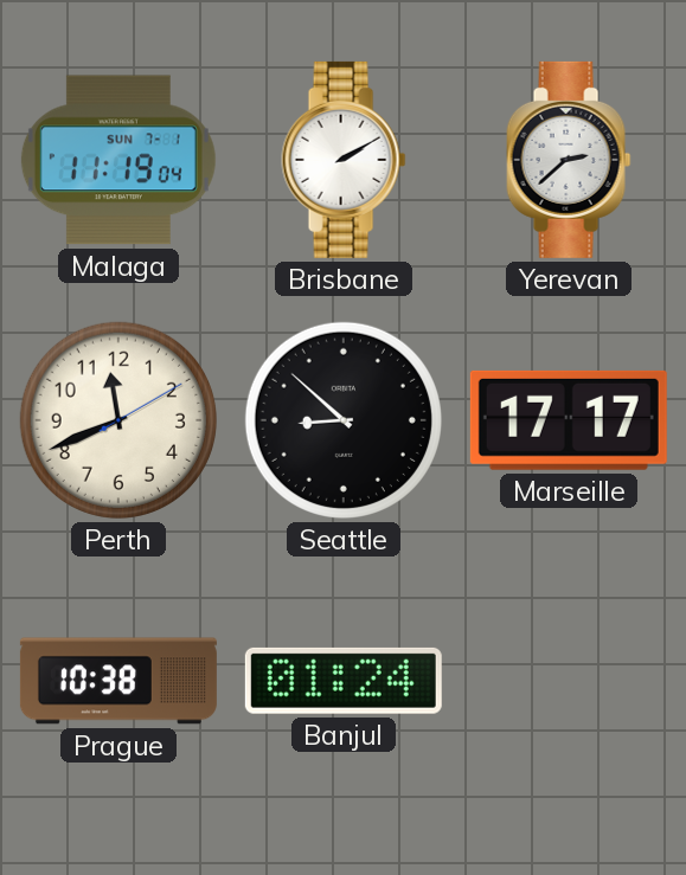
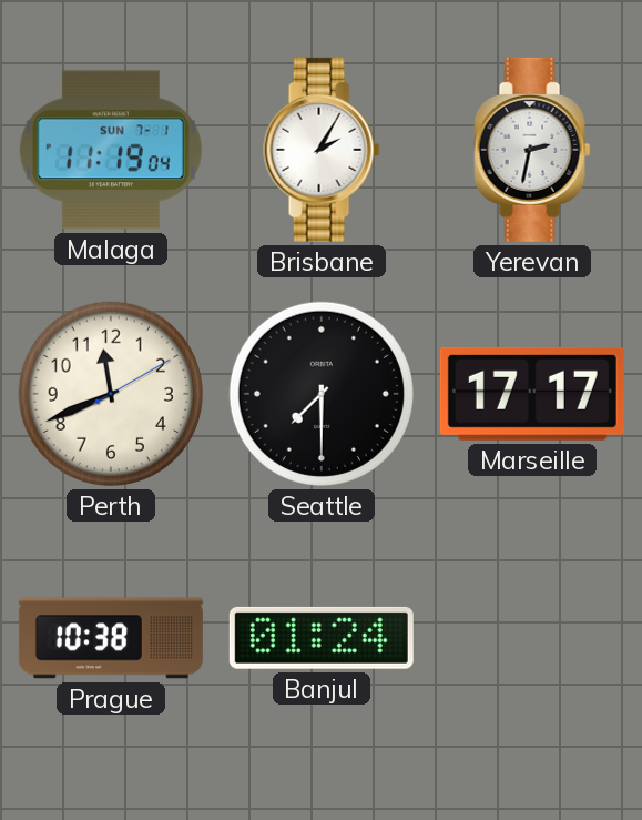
Brisbane: 2:10 -> 2:05
Yerevan: 2:38 -> 2:32
Seattle: 8:52 -> 7:30
